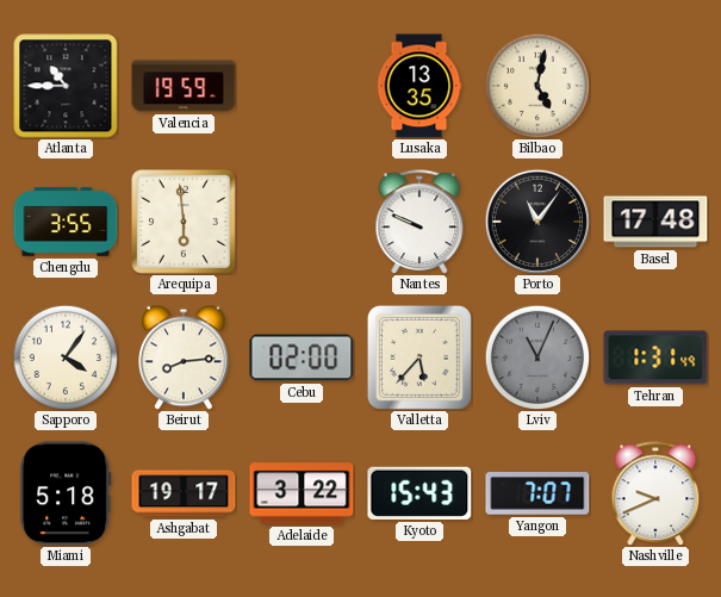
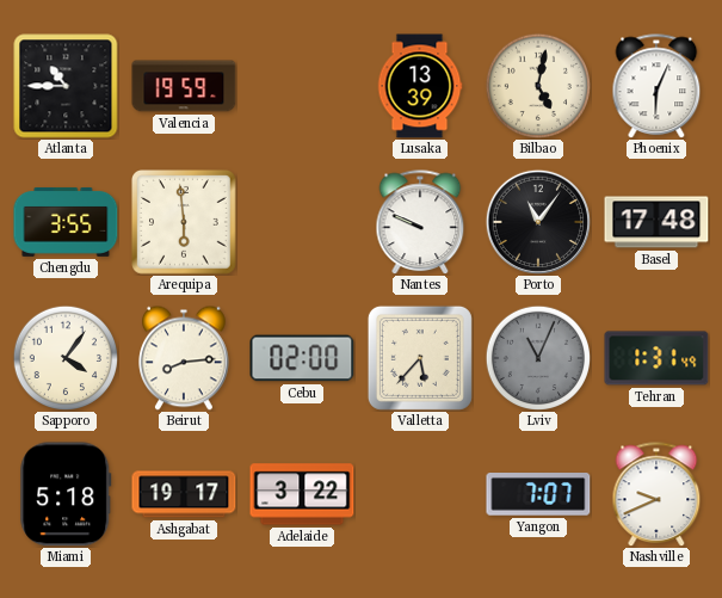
Lusaka: 13:35 -> 13:39
Phoenix: none -> 6:04
Kyoto: 15:43 -> none
